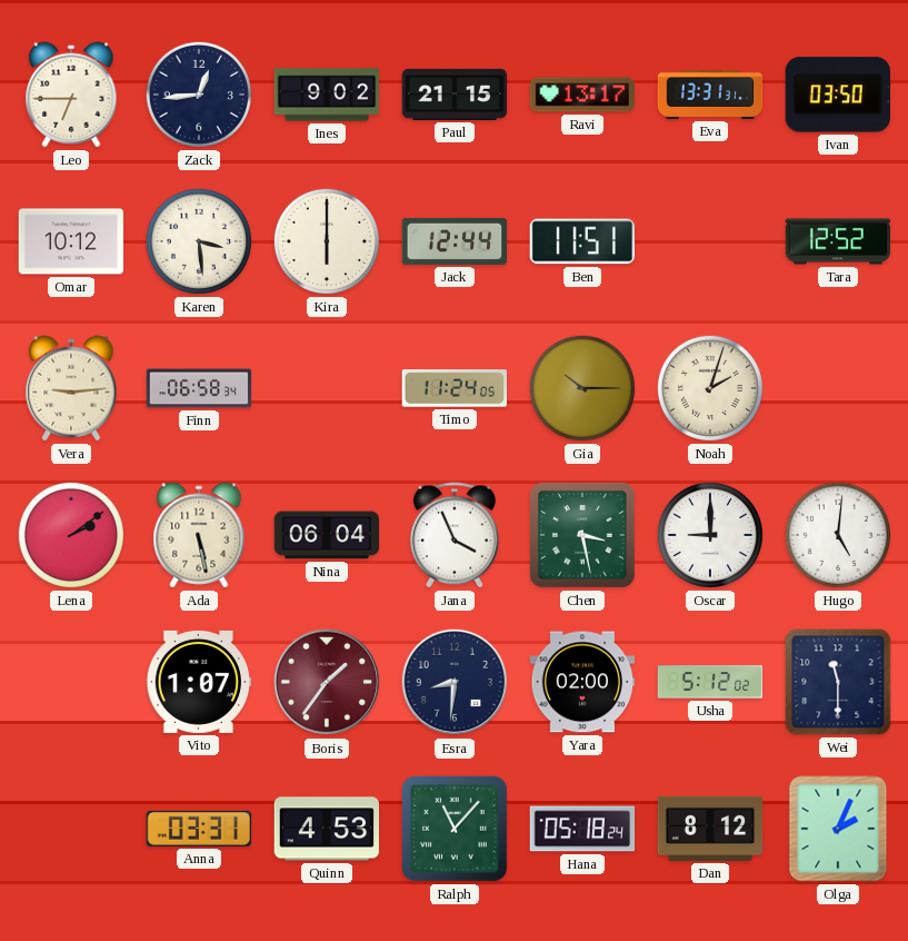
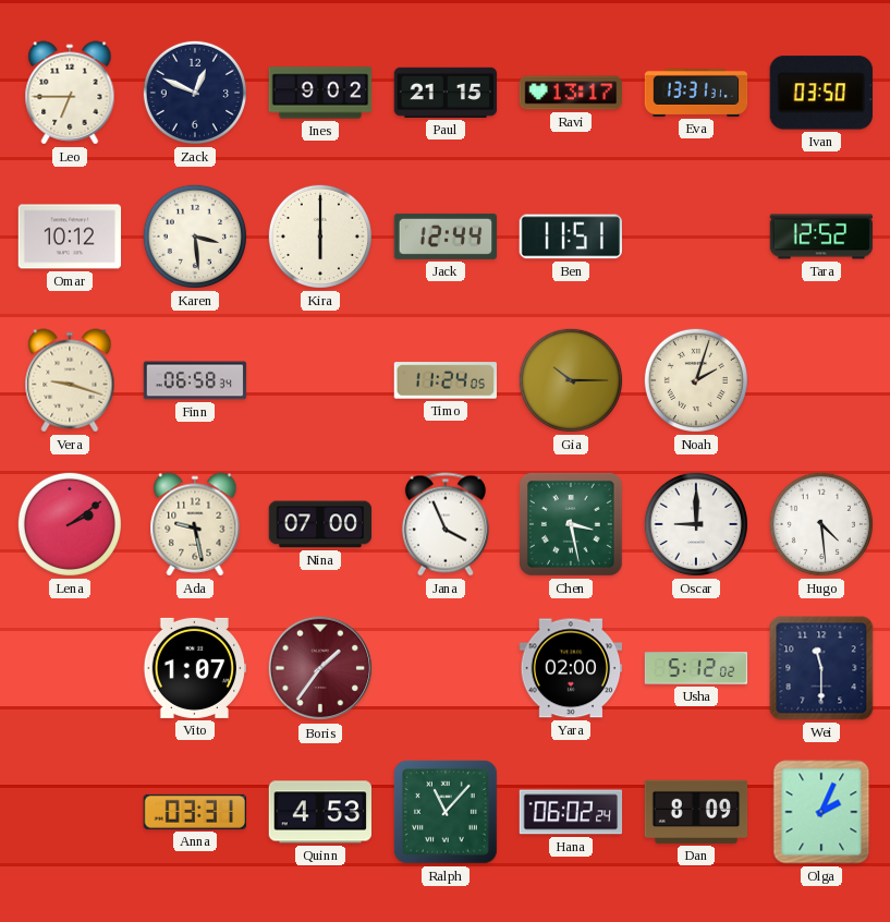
Zack: 12:44 -> 12:49
Vera: 9:14 -> 9:18
Ada: 5:28 -> 9:28
Nina: 06:04 -> 07:00
Hugo: 5:01 -> 4:29
Esra: 8:31 -> none
Hana: 05:18 -> 06:02
Dan: 8:12 -> 8:09
